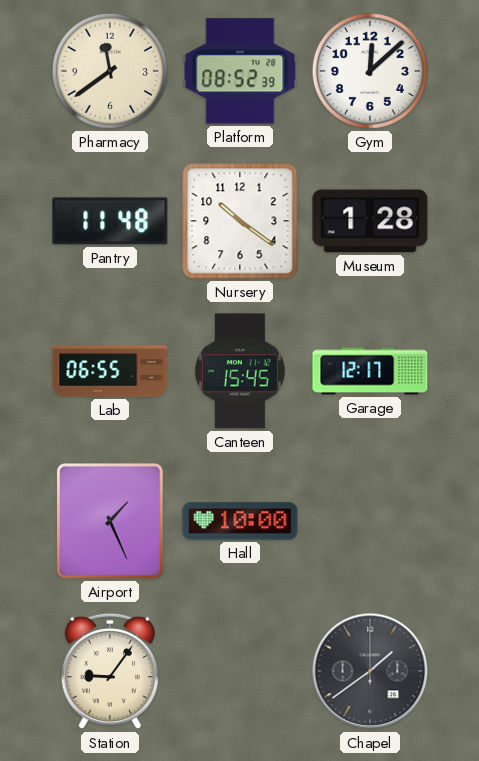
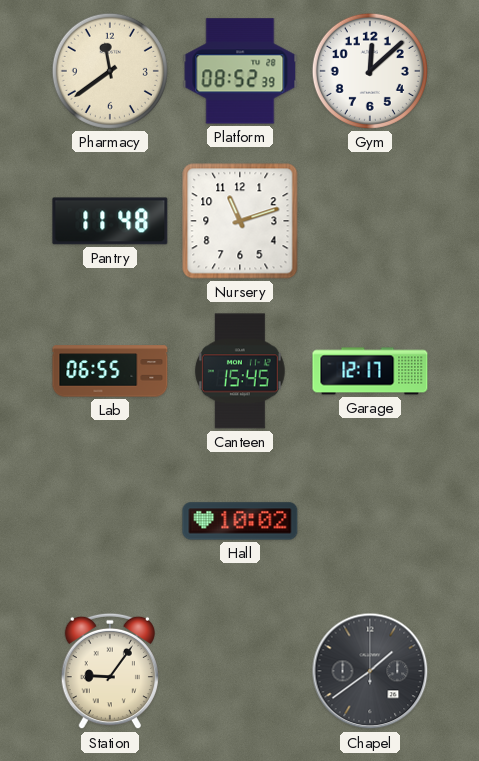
Nursery: 10:21 -> 11:12
Museum: 1:28 -> none
Airport: 1:26 -> none
Hall: 10:00 -> 10:02
